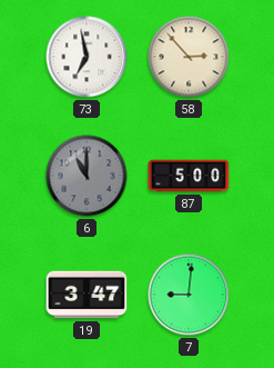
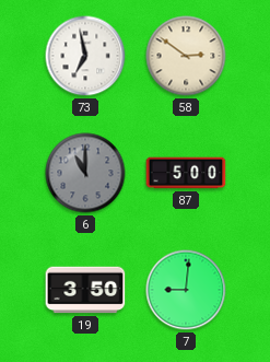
58: 2:53 -> 2:51
19: 3:47 -> 3:50
